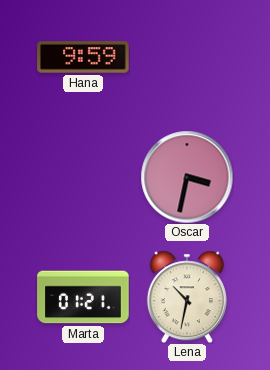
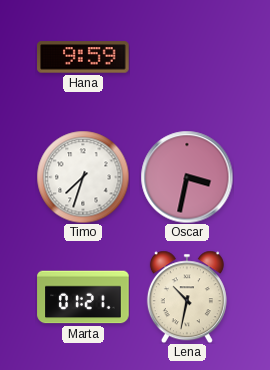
Timo: none -> 7:33
